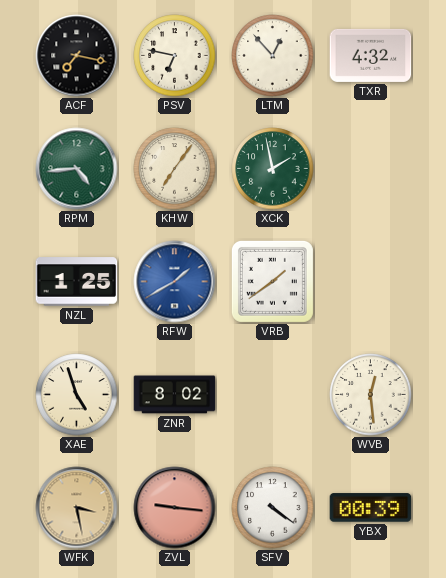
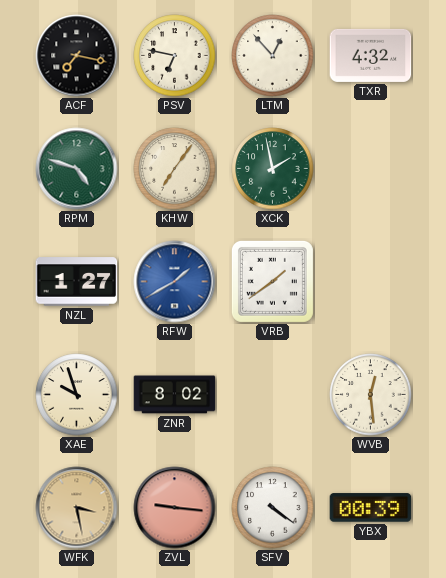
RPM: 4:44 -> 4:48
NZL: 1:25 -> 1:27
XAE: 4:57 -> 9:57
